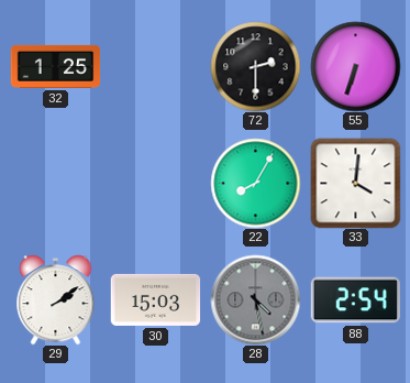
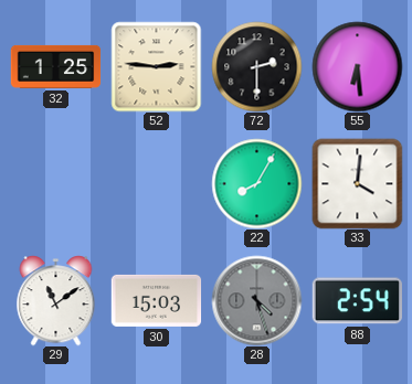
52: none -> 2:46
55: 6:33 -> 6:29
29: 2:09 -> 11:09
28: 4:28 -> 4:27
